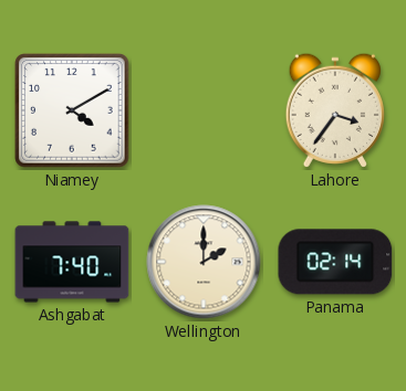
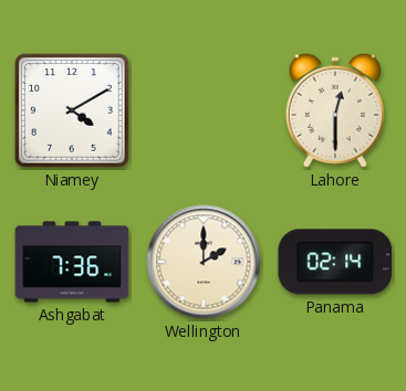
Lahore: 3:36 -> 12:30
Ashgabat: 7:40 -> 7:36
